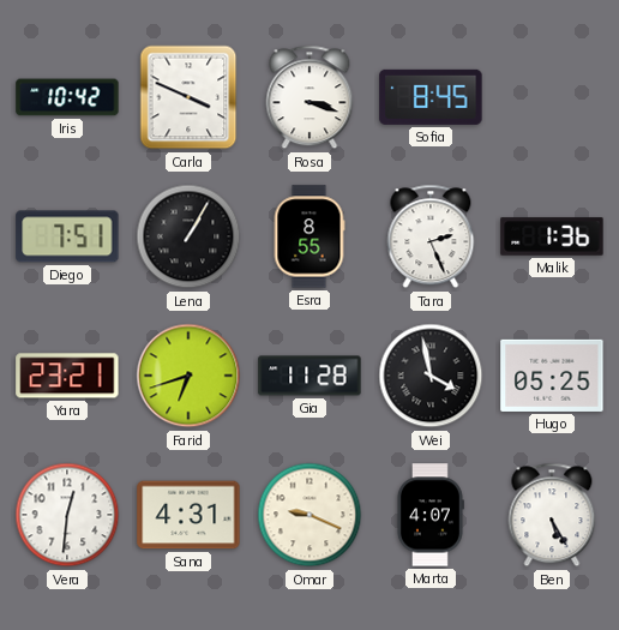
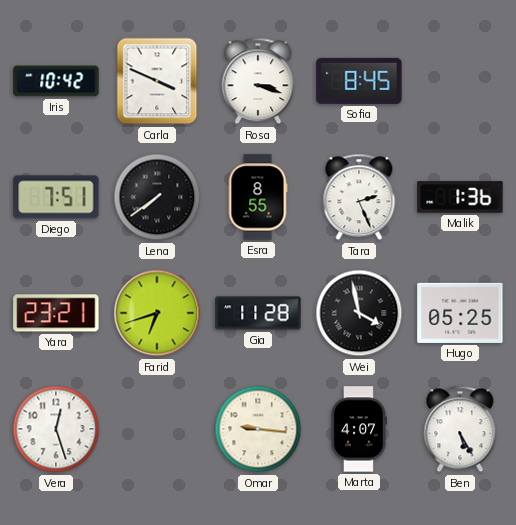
Lena: 1:05 -> 7:39
Vera: 12:31 -> 12:27
Sana: 4:31 -> none
Omar: 9:19 -> 9:16
